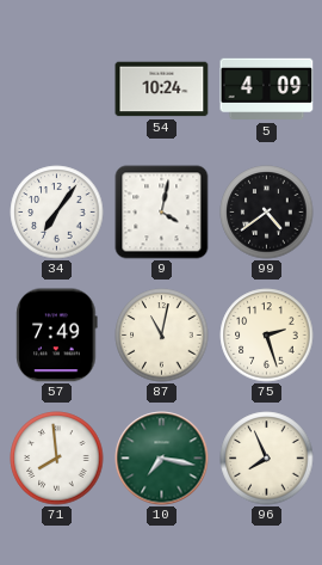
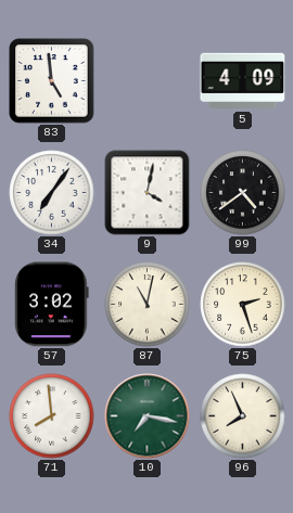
83: none -> 4:59
54: 10:24 -> none
57: 7:49 -> 3:02
